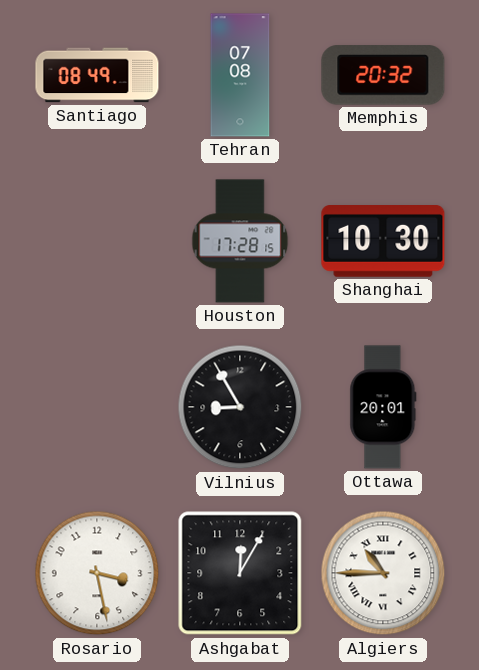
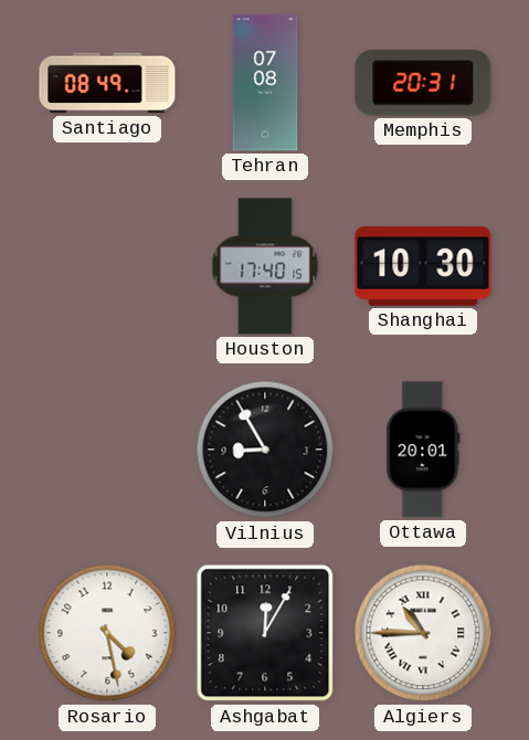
Memphis: 20:32 -> 20:31
Houston: 17:28 -> 17:40
Rosario: 3:28 -> 4:28
